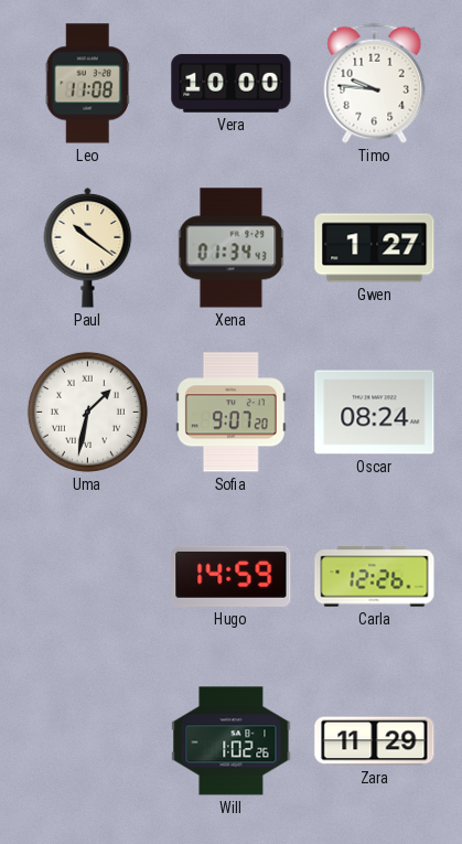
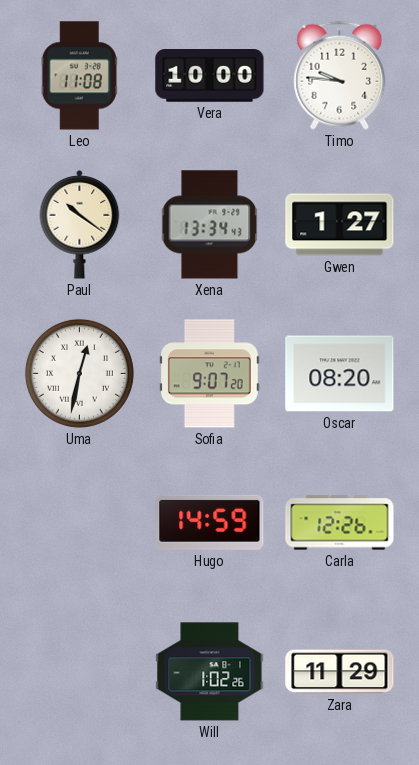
Xena: 01:34 -> 13:34
Uma: 1:32 -> 12:32
Oscar: 08:24 -> 08:20
